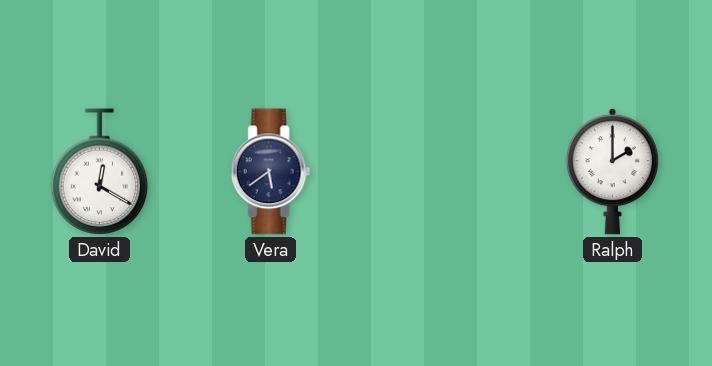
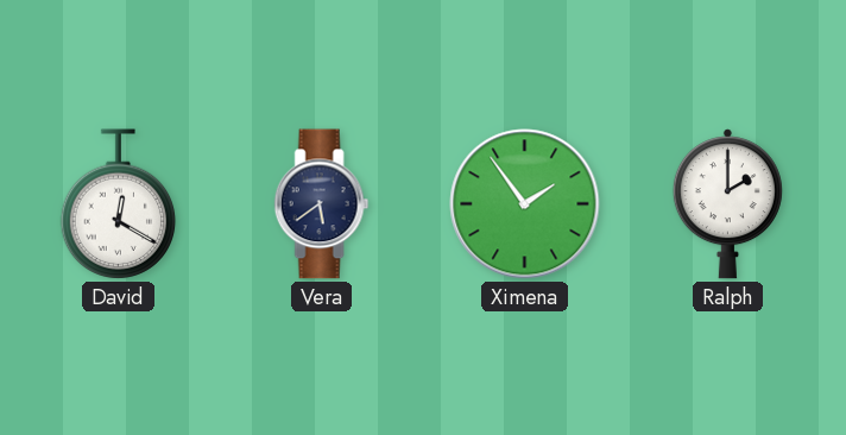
Ximena: none -> 1:54
